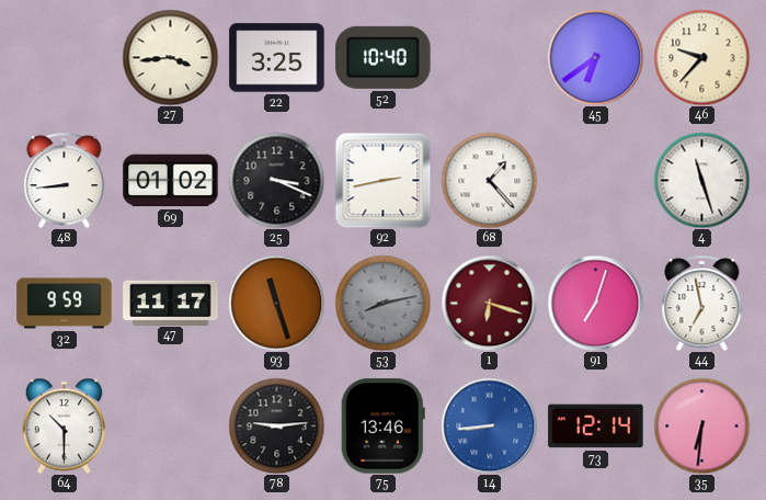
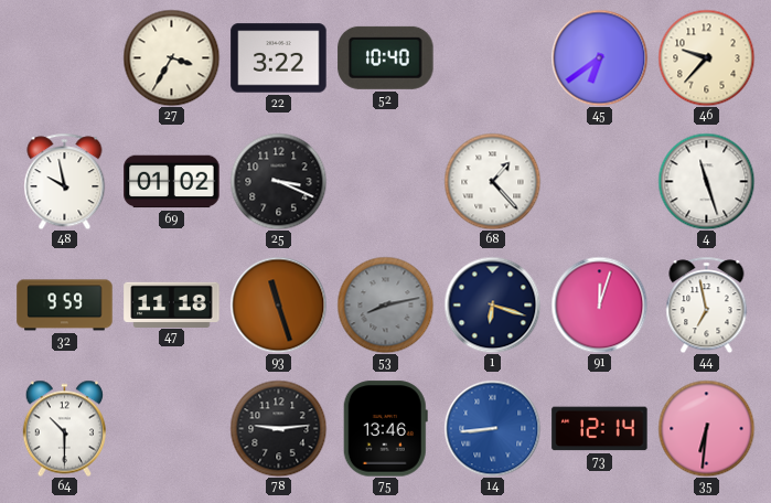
27: 3:44 -> 3:35
22: 3:25 -> 3:22
48: 8:44 -> 9:58
92: 2:43 -> none
47: 11:17 -> 11:18
1 dial: burgundy -> navy
91: 7:03 -> 12:03
